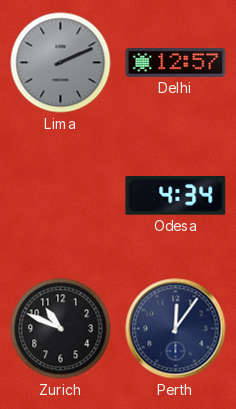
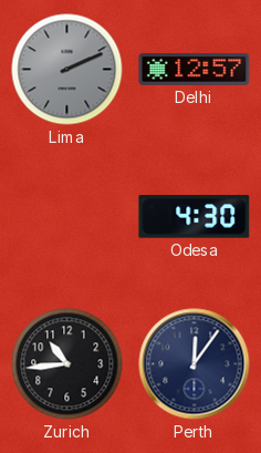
Odesa: 4:34 -> 4:30
Zurich: 10:49 -> 10:44
